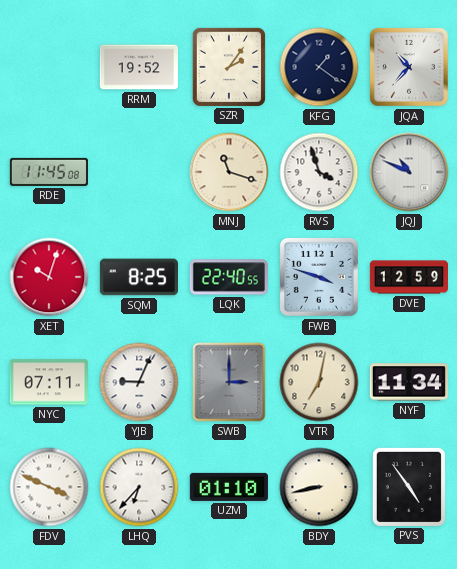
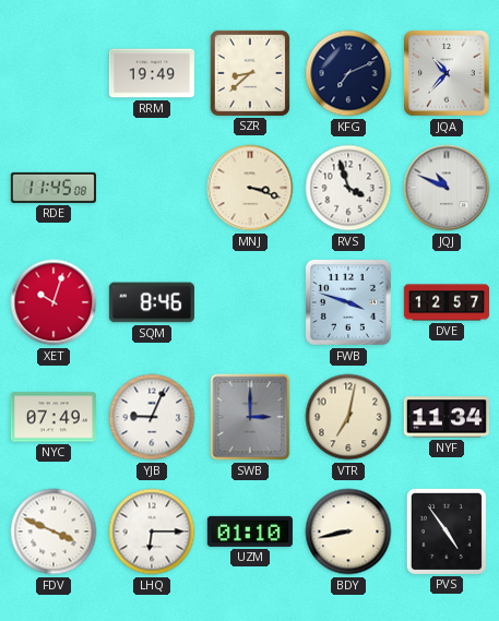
RRM: 19:52 -> 19:49
SZR: 2:06 -> 8:38
KFG: 1:21 -> 7:11
MNJ: 11:18 -> 3:18
SQM: 8:25 -> 8:46
LQK: 22:40 -> none
DVE: 12:59 -> 12:57
NYC: 07:11 -> 07:49
LHQ: 6:37 -> 6:15
